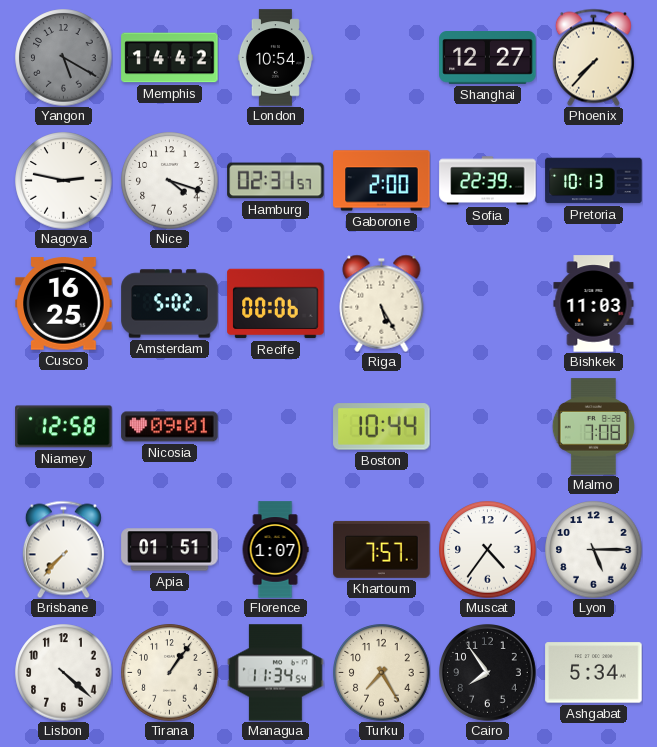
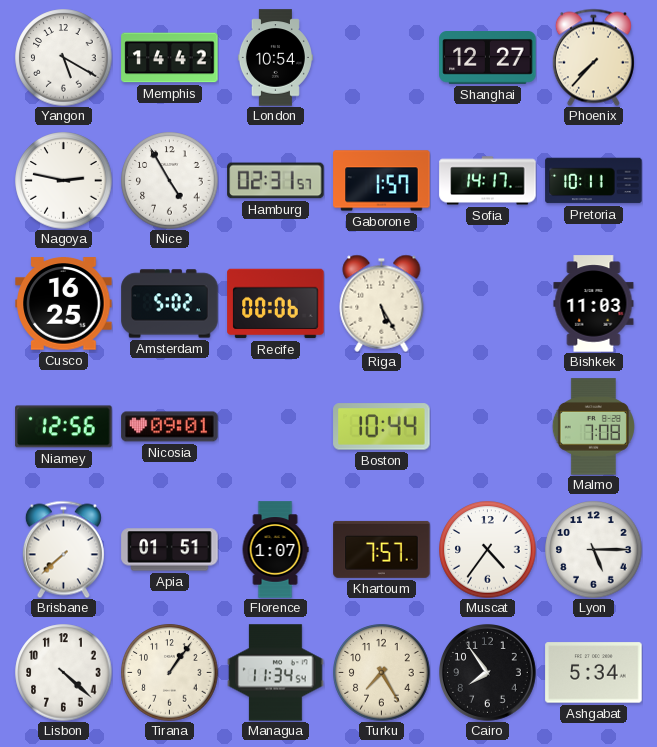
Yangon dial: grey -> white
Nice: 4:18 -> 4:55
Gaborone: 2:00 -> 1:57
Sofia: 22:39 -> 14:17
Pretoria: 10:13 -> 10:11
Niamey: 12:58 -> 12:56
Brisbane: 7:37 -> 7:38
